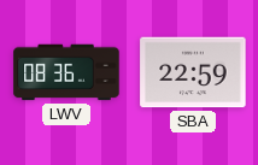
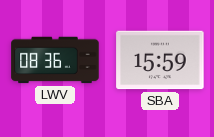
SBA: 22:59 -> 15:59
